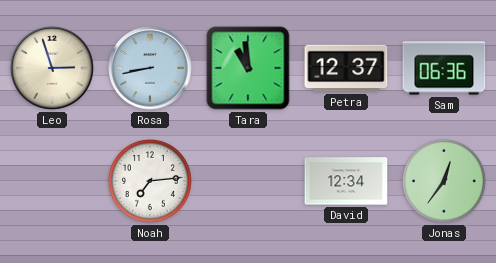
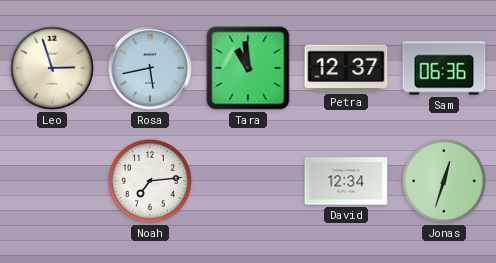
Rosa: 8:43 -> 5:43
Jonas: 12:36 -> 12:33
